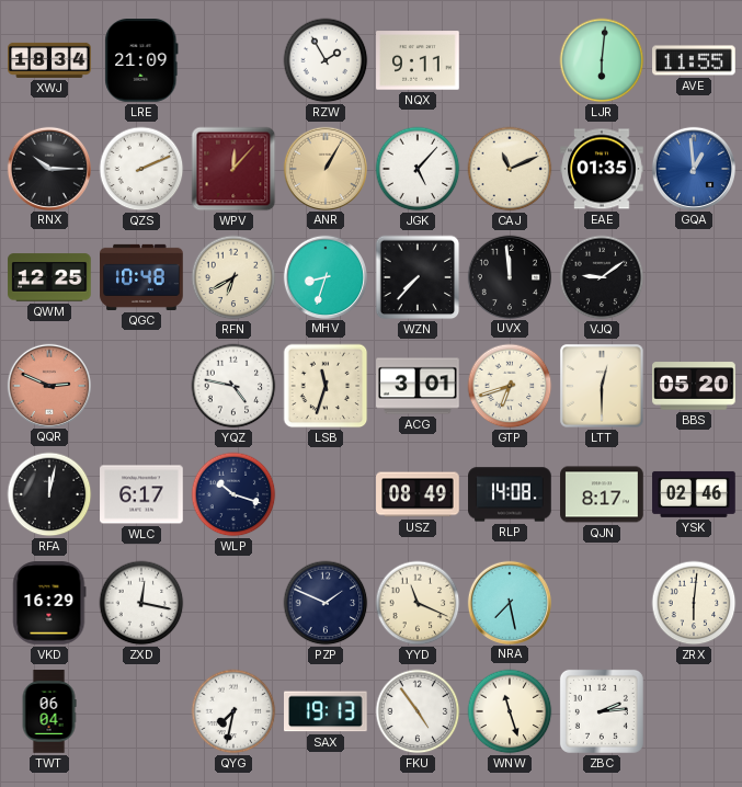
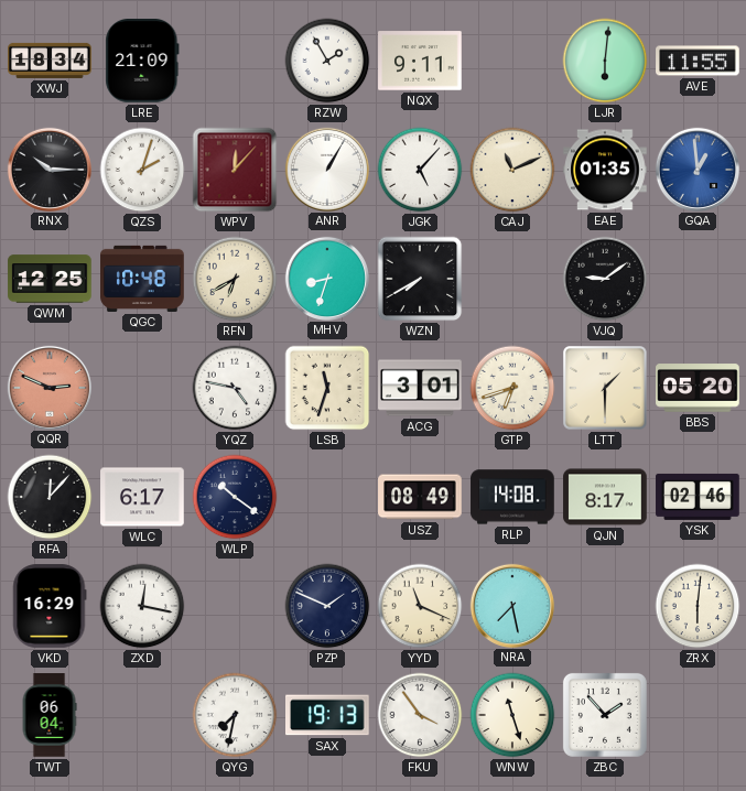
QZS: 2:11 -> 2:03
ANR dial: champagne -> white
WZN: 7:37 -> 7:40
UVX: 11:59 -> none
LTT: 12:30 -> 1:30
RFA: 12:02 -> 12:07
WLP: 10:18 -> 10:21
FKU: 4:54 -> 3:54
ZBC: 2:14 -> 1:53
